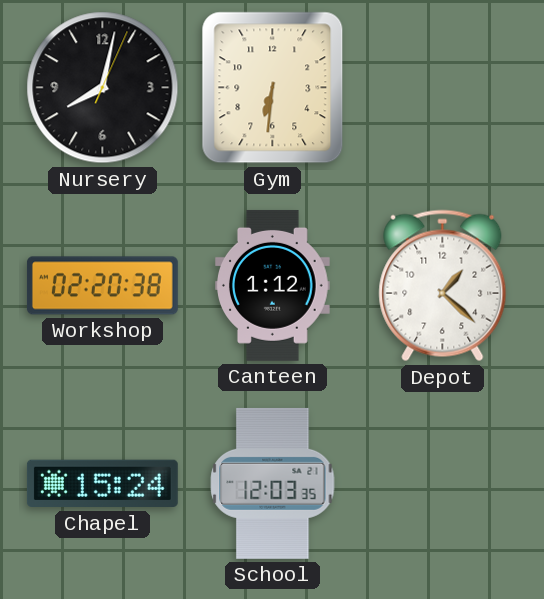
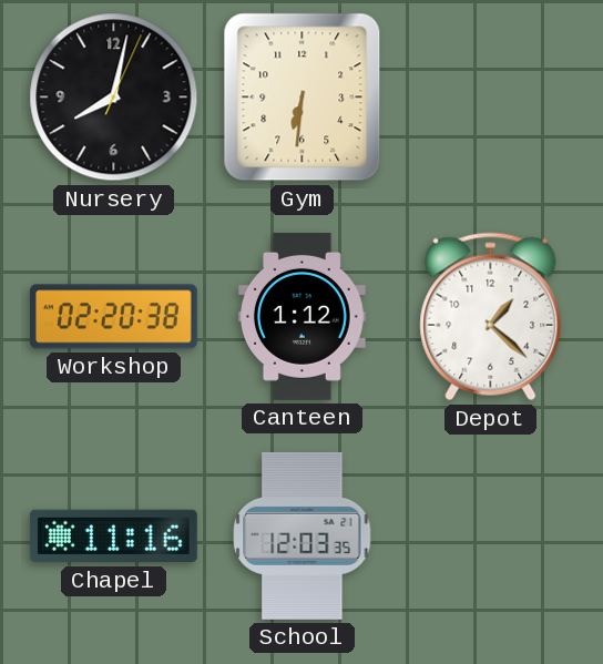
Chapel: 15:24 -> 11:16
